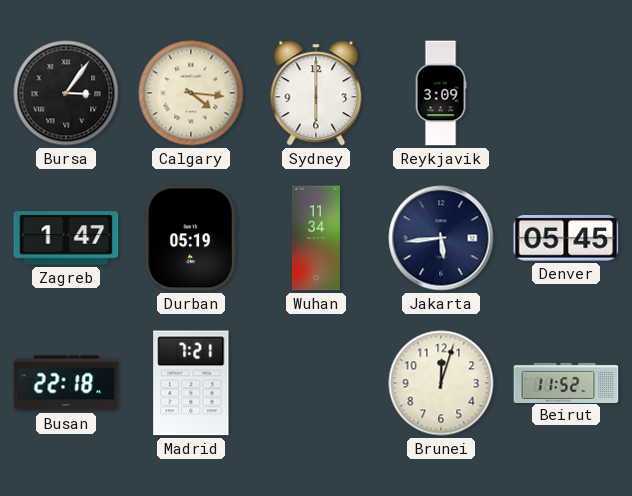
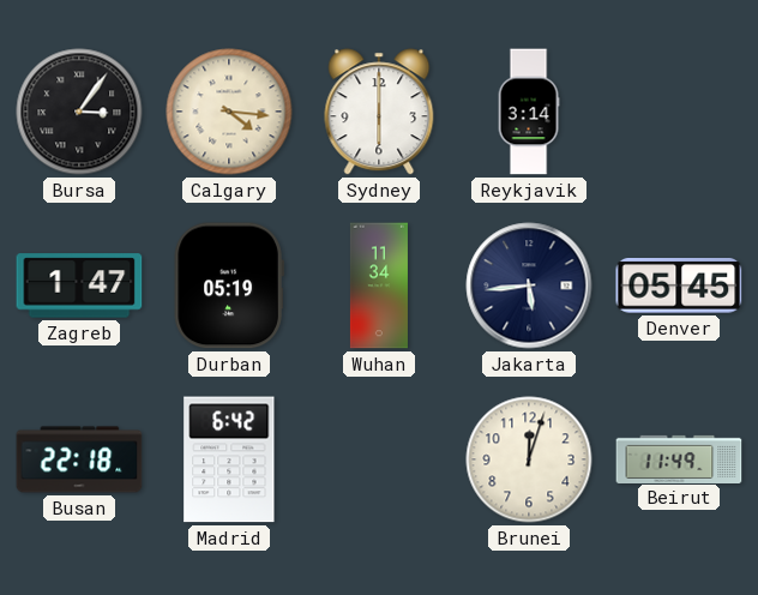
Reykjavik: 3:09 -> 3:14
Madrid: 7:21 -> 6:42
Beirut: 11:52 -> 11:49
